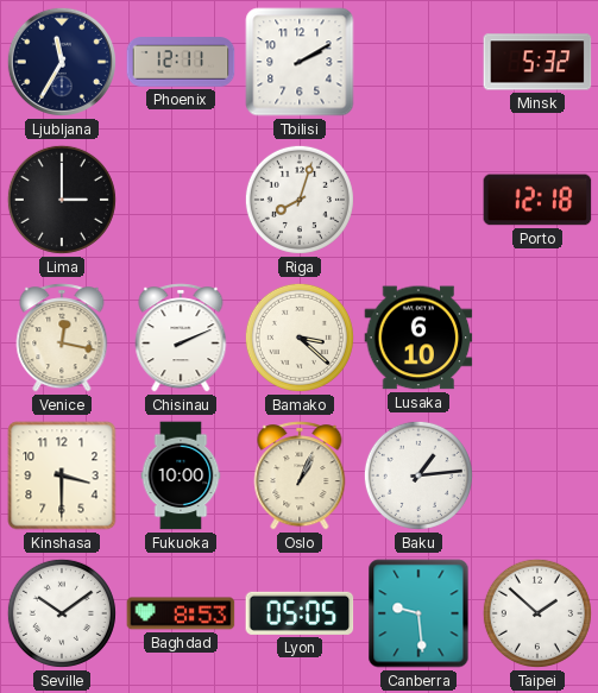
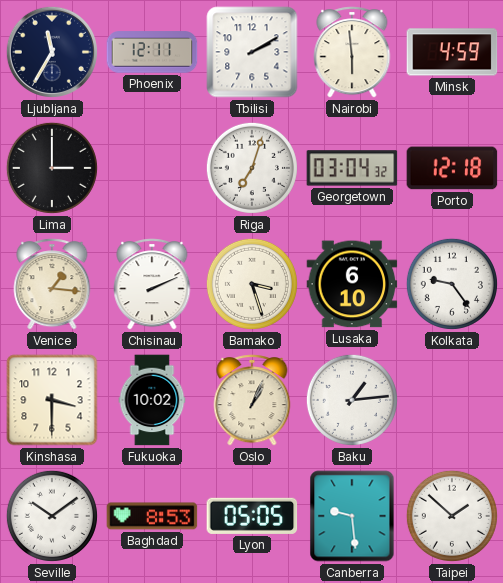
Nairobi: none -> 5:59
Minsk: 5:32 -> 4:59
Riga: 8:03 -> 7:03
Georgetown: none -> 03:04
Venice: 12:17 -> 1:16
Bamako: 3:22 -> 3:27
Kolkata: none -> 9:24
Fukuoka: 10:00 -> 10:02
